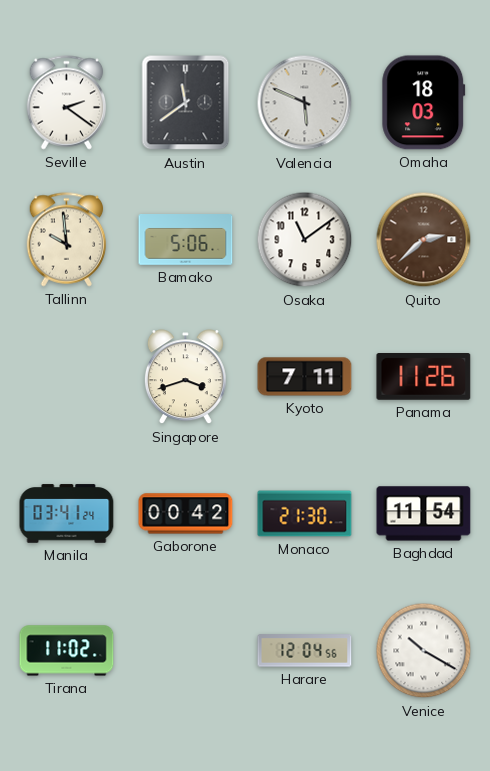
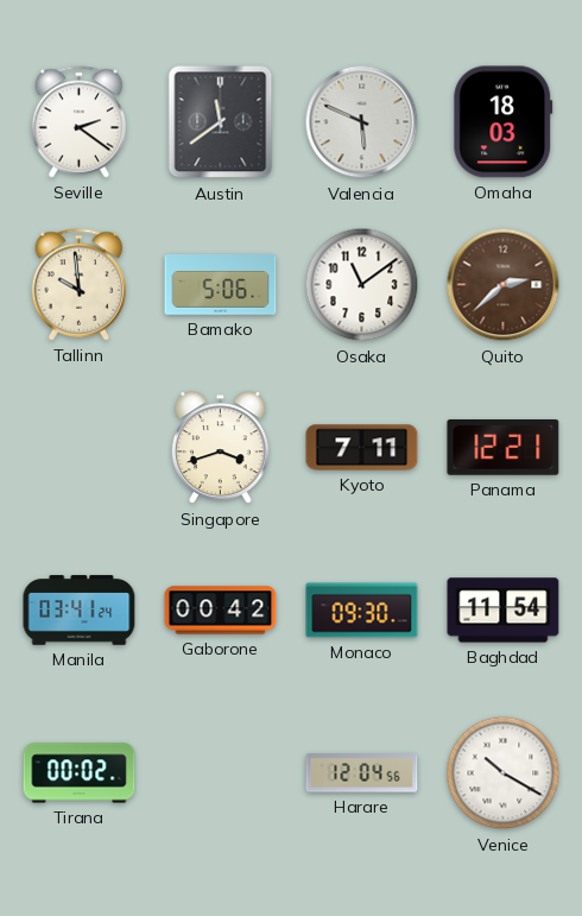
Panama: 11:26 -> 12:21
Monaco: 21:30 -> 09:30
Tirana: 11:02 -> 00:02
